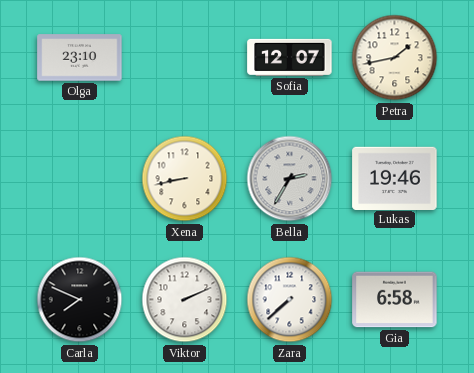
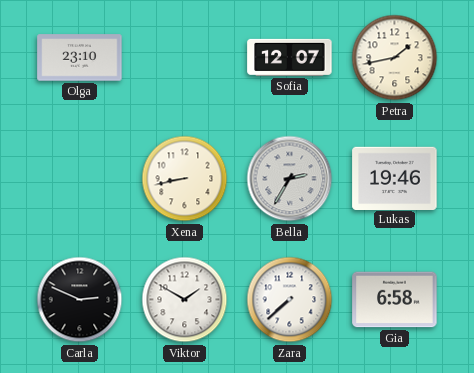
Carla: 7:49 -> 2:49
Viktor: 2:11 -> 1:50
